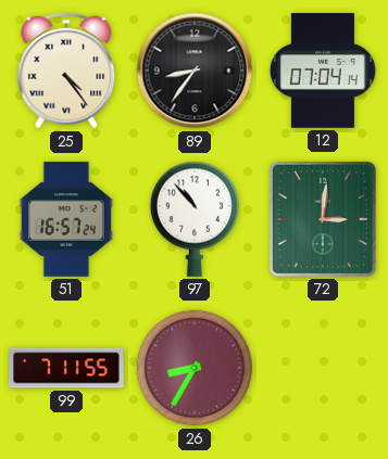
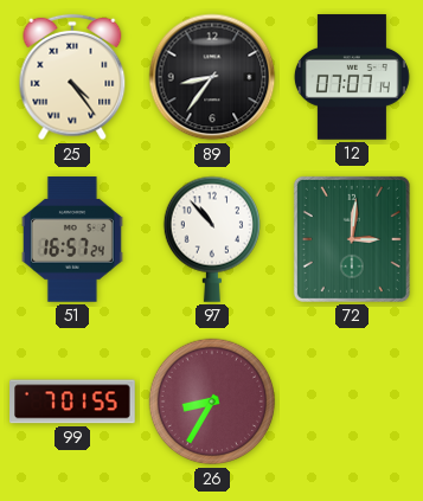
12: 07:04 -> 07:07
99: 7:11 -> 7:01
